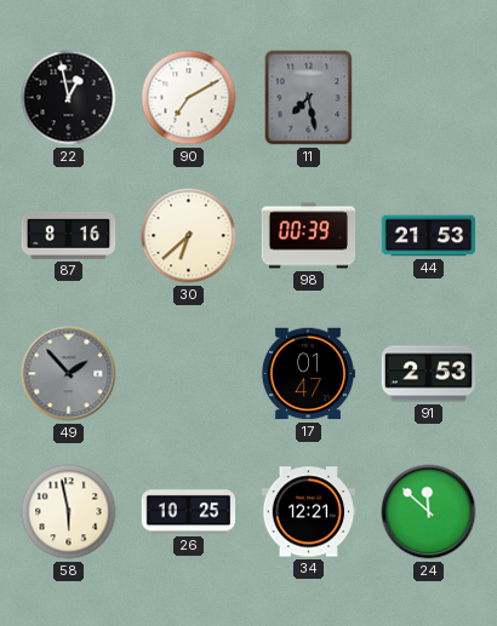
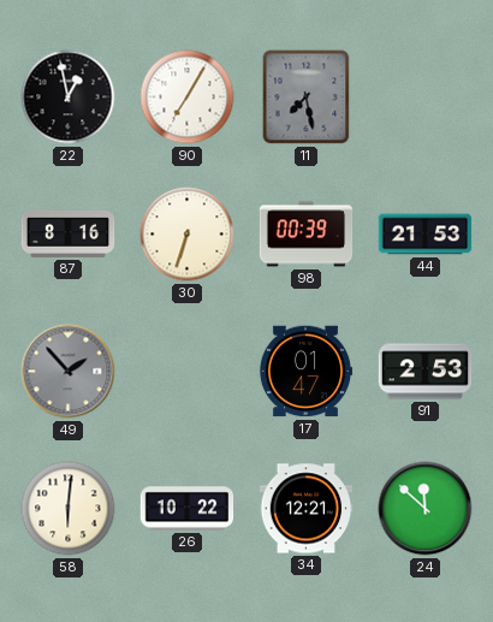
90: 7:10 -> 7:05
30: 6:38 -> 6:33
58: 5:58 -> 6:01
26: 10:25 -> 10:22
